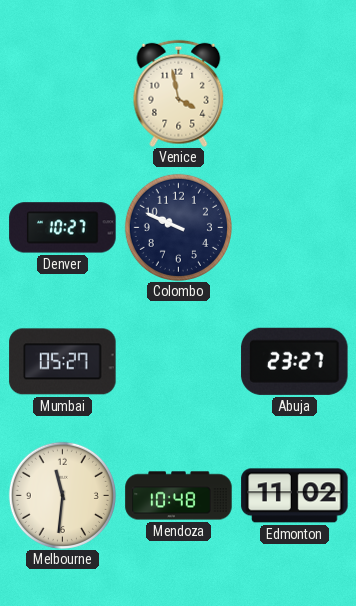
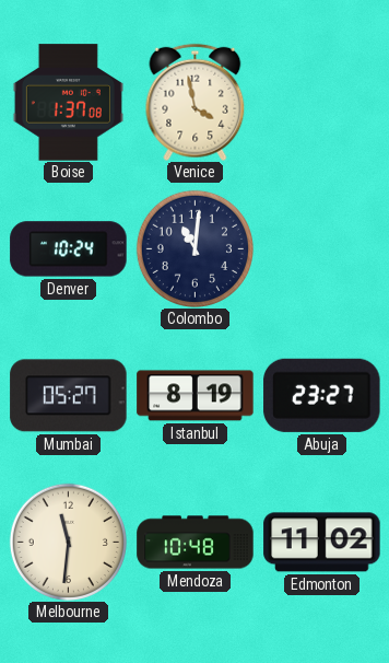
Boise: none -> 1:37
Denver: 10:27 -> 10:24
Colombo: 9:49 -> 11:01
Istanbul: none -> 8:19
